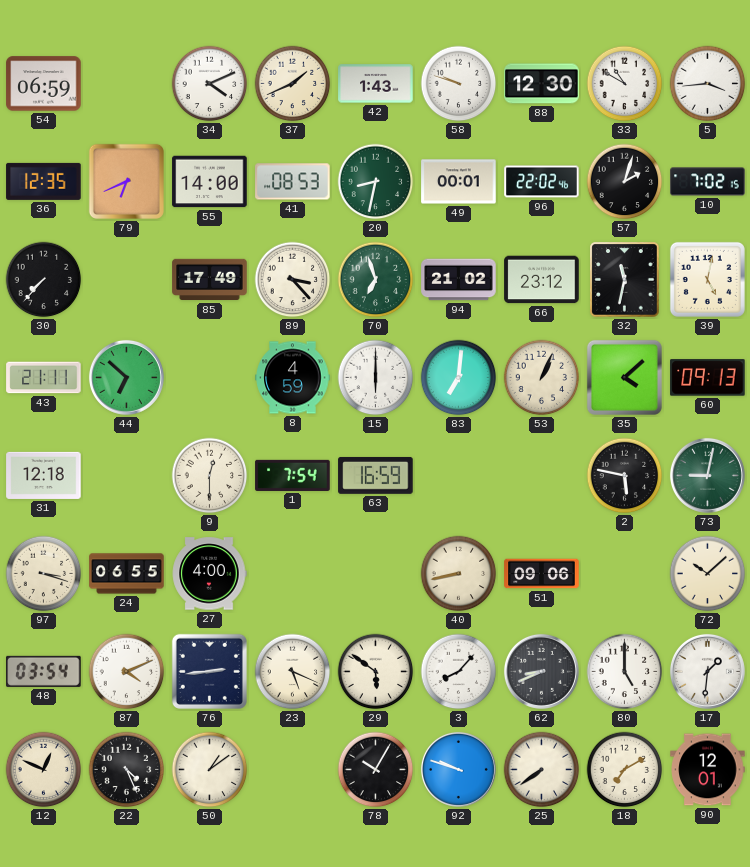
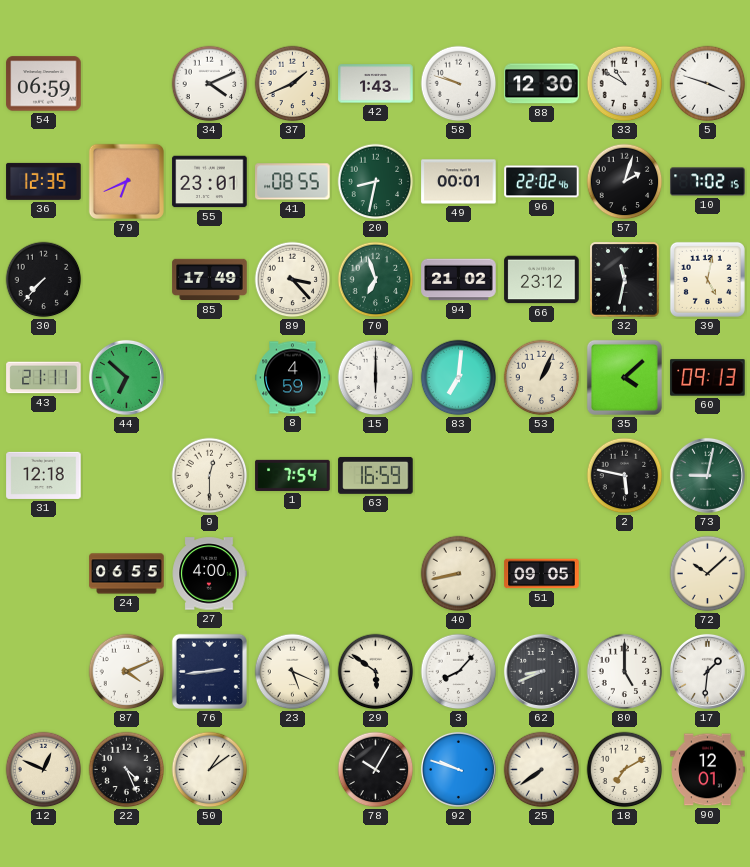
5: 3:44 -> 3:48
55: 14:00 -> 23:01
41: 08:53 -> 08:55
97: 3:18 -> none
51: 09:06 -> 09:05
48: 03:54 -> none
